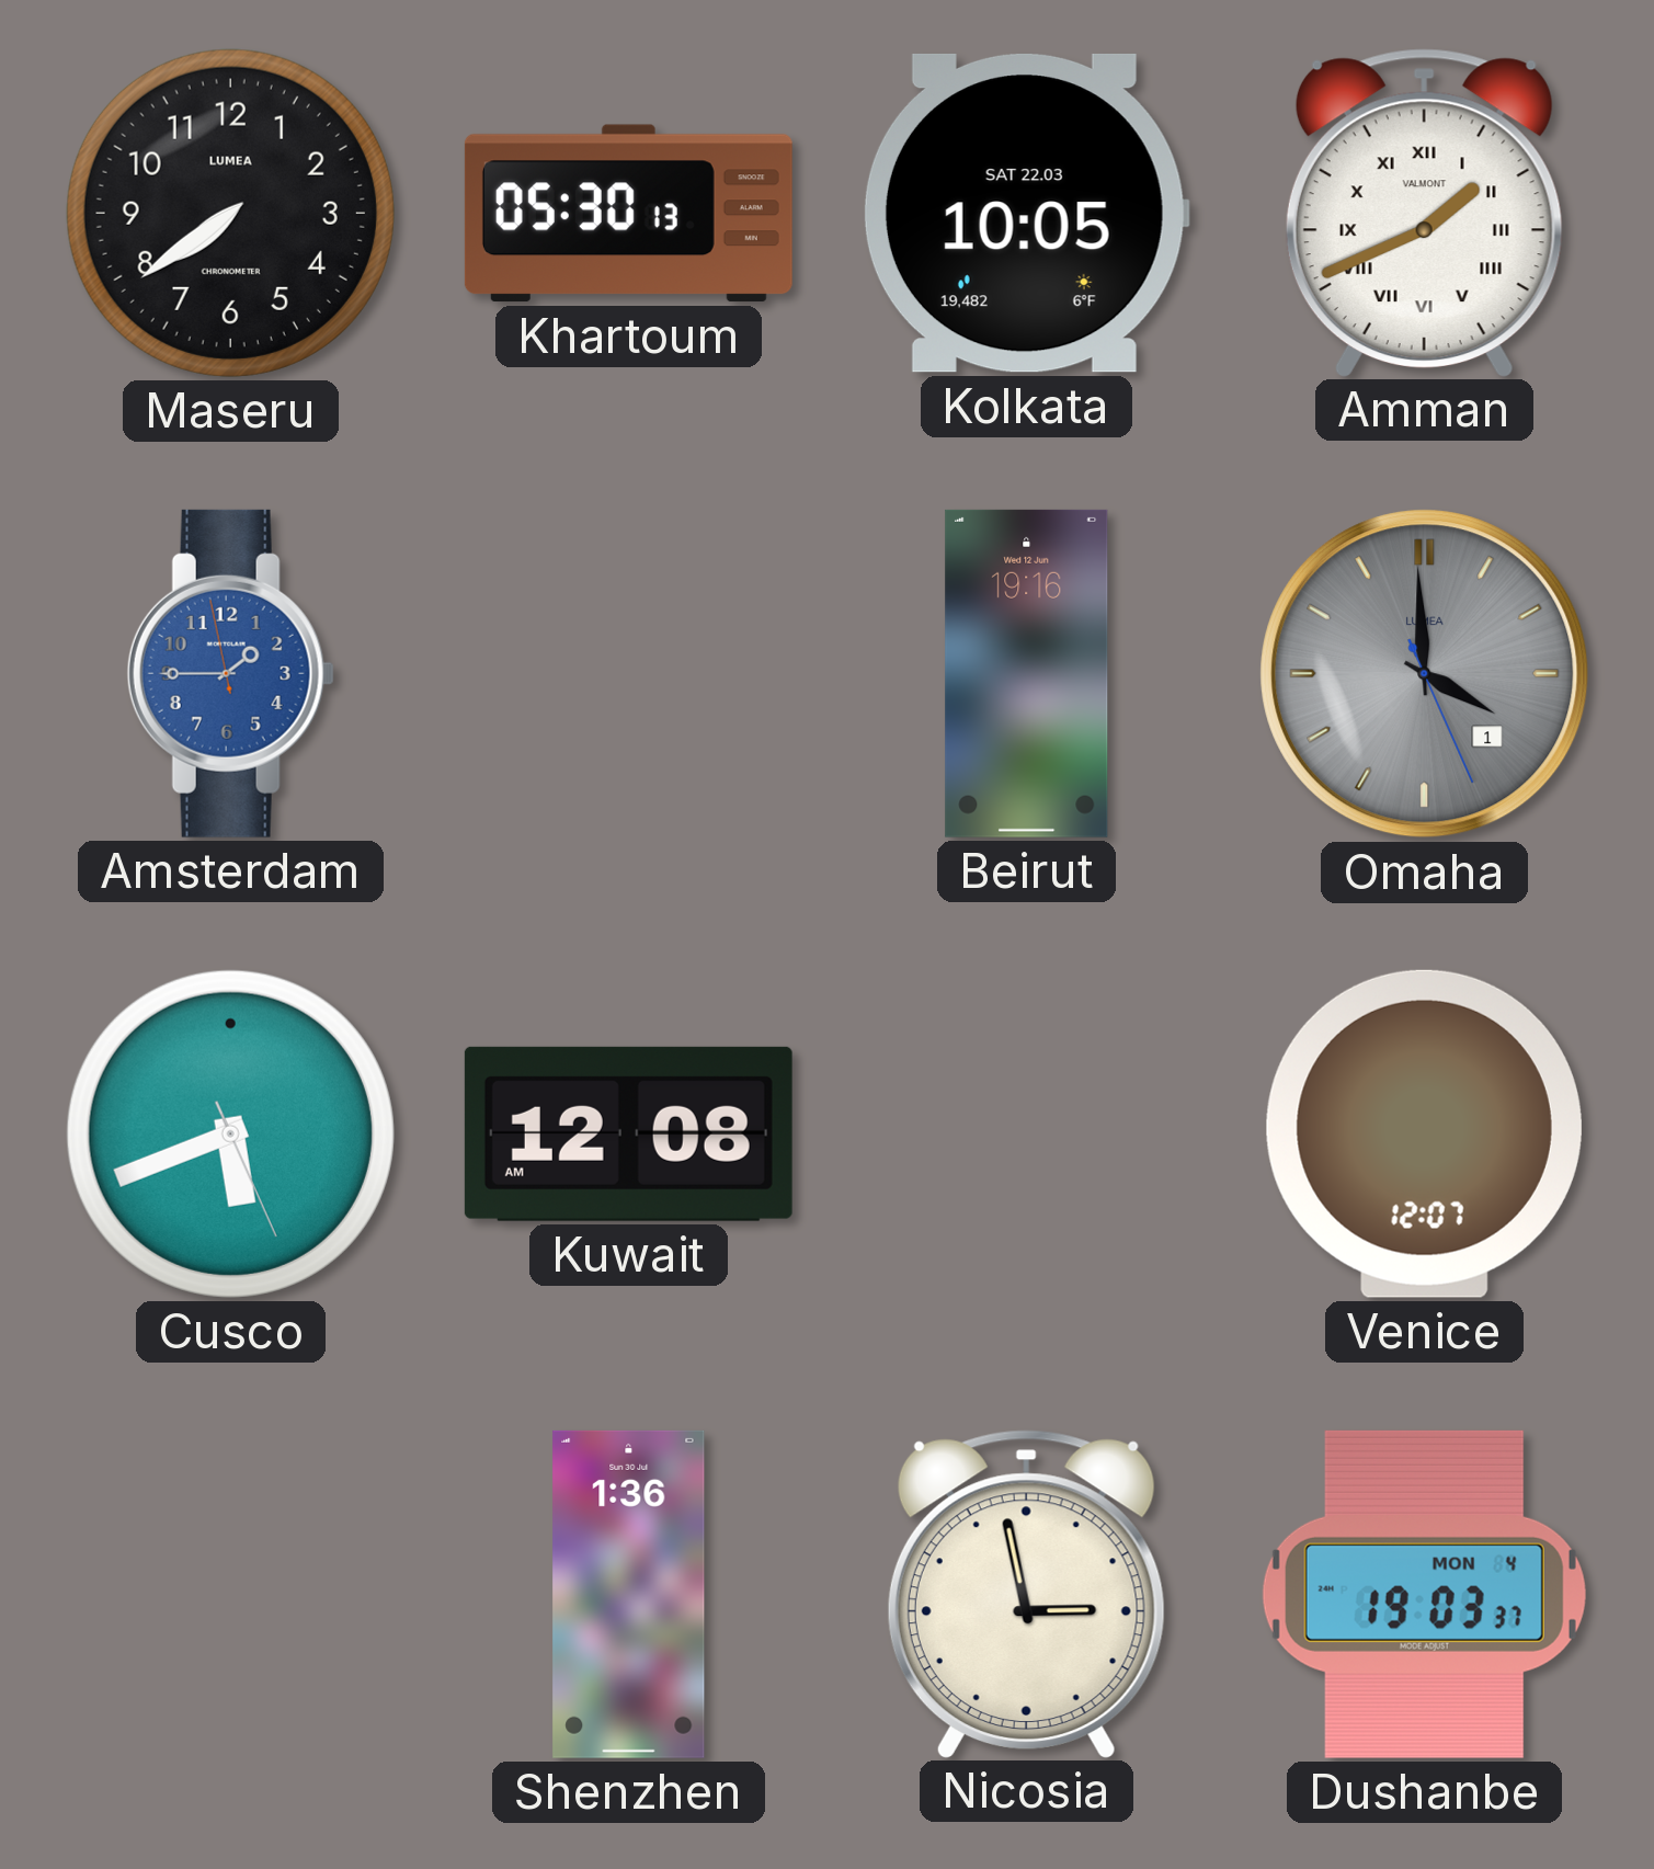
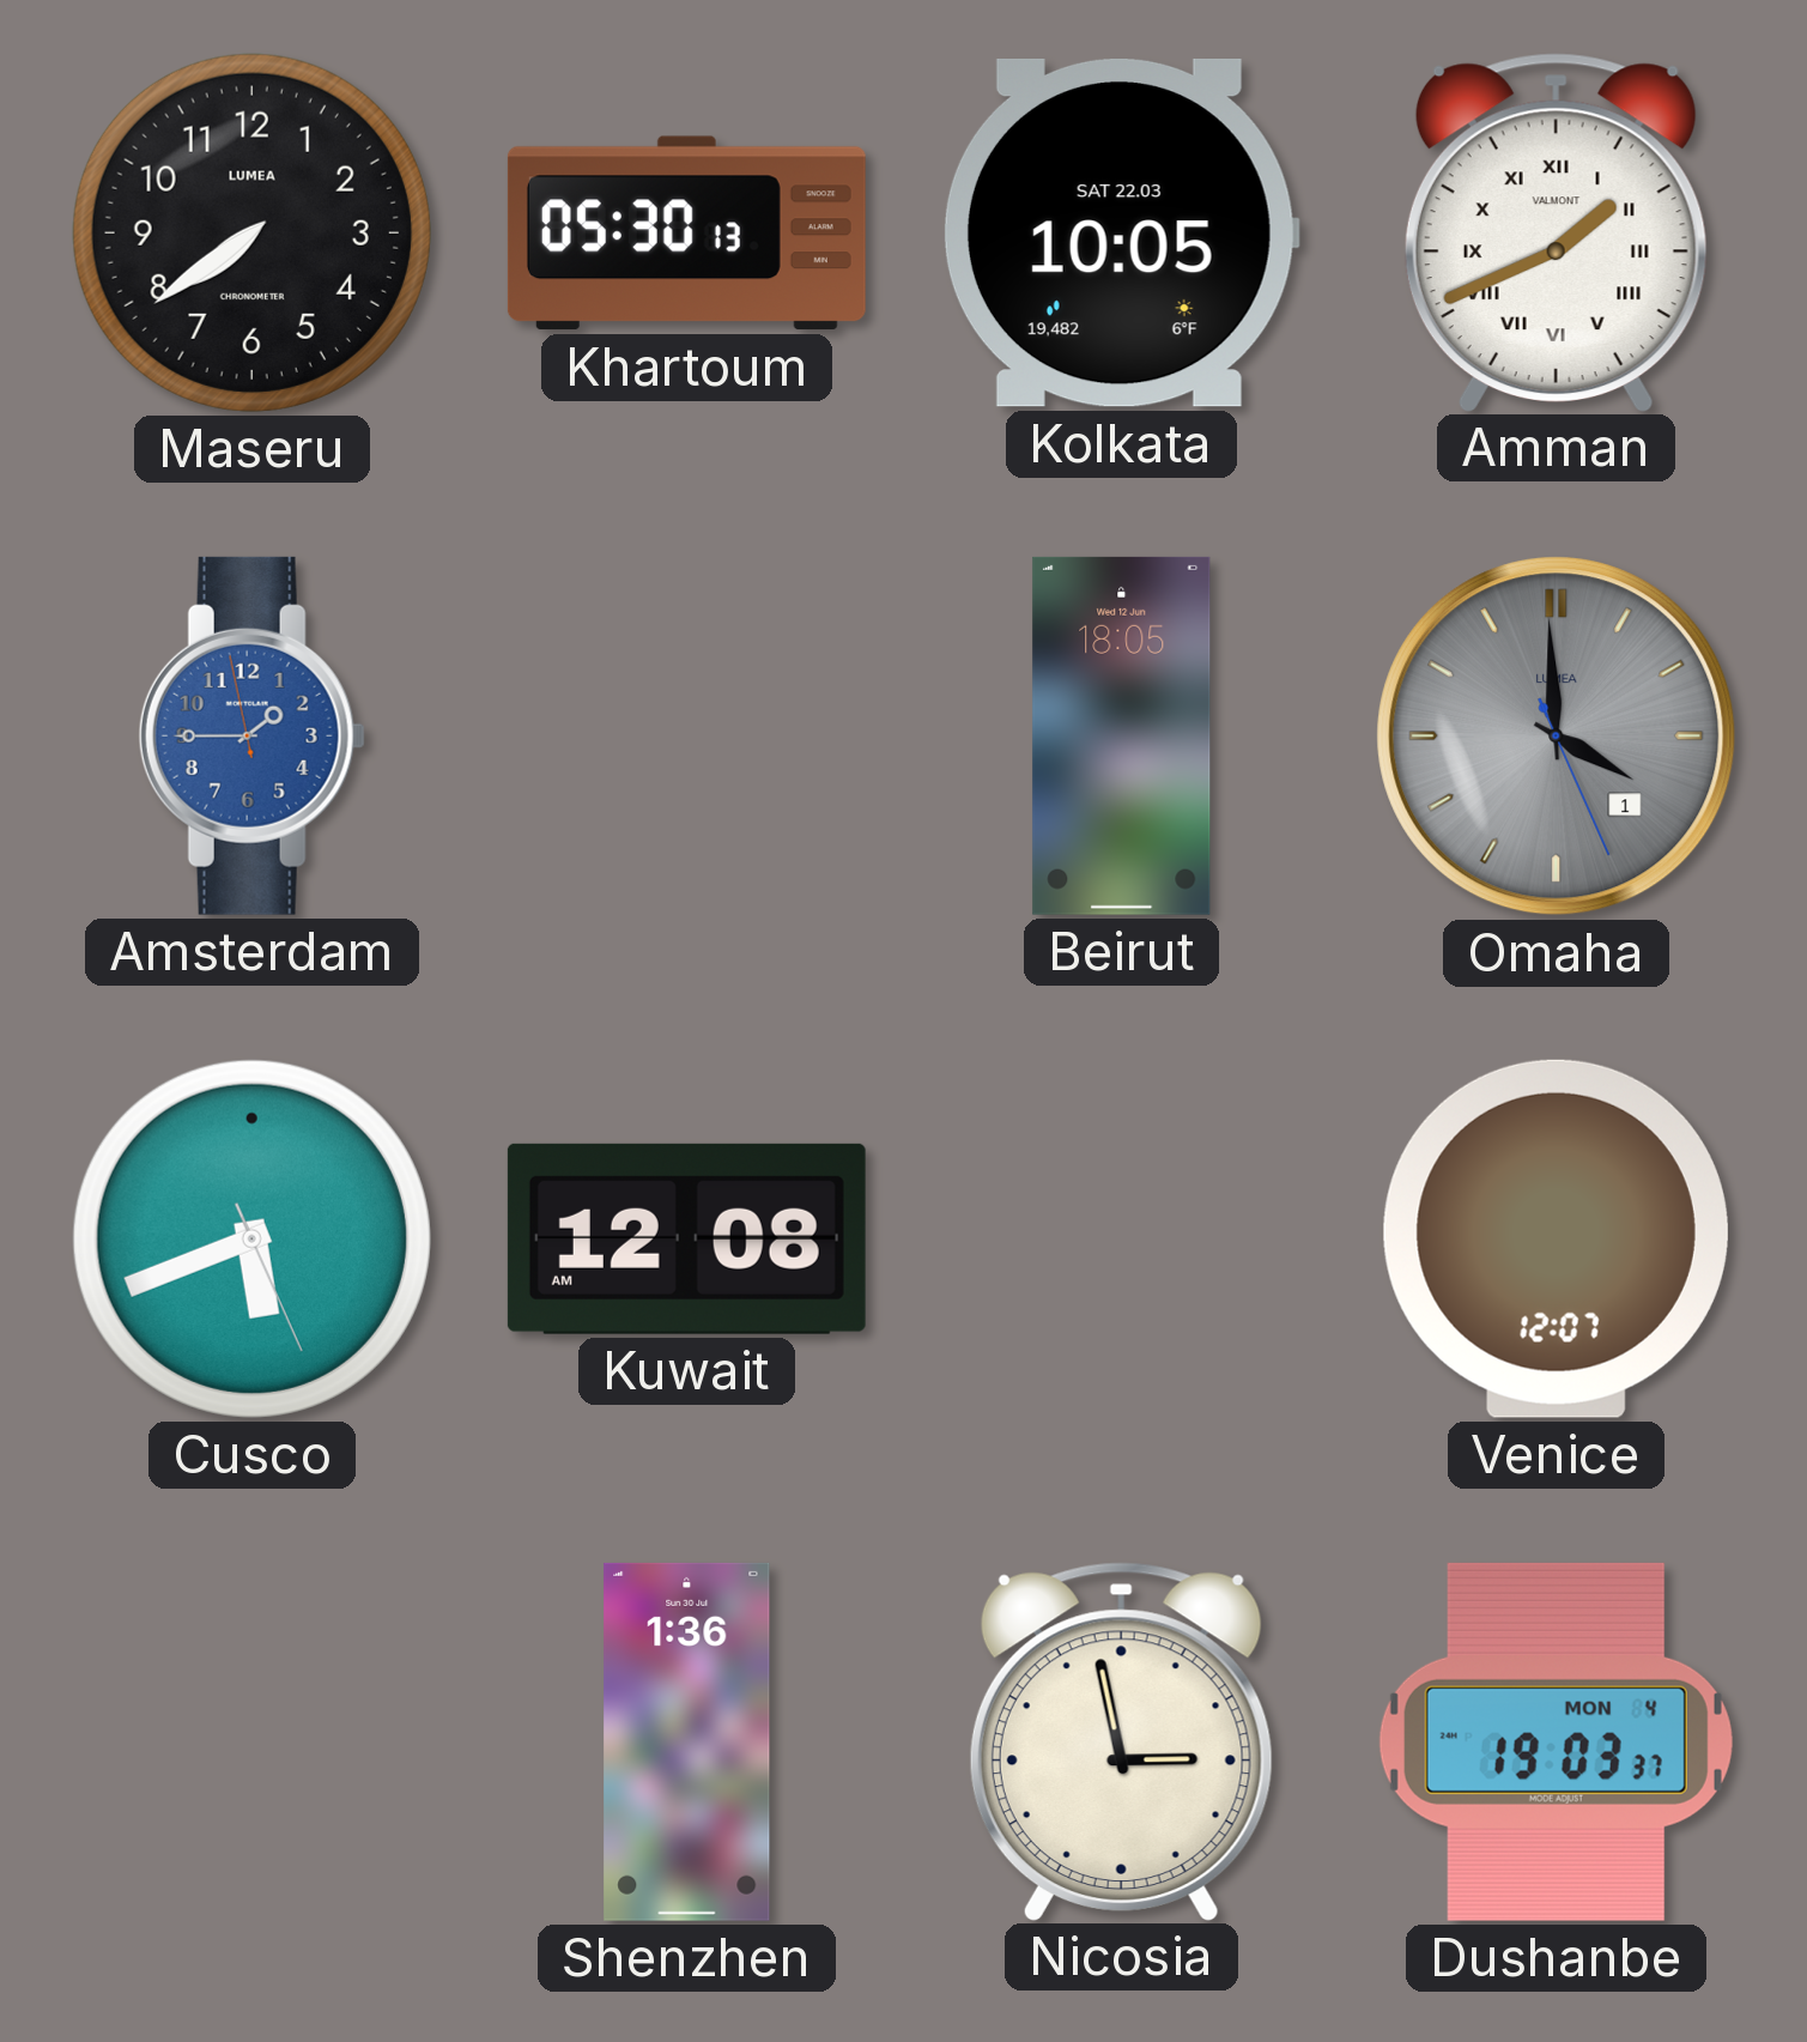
Beirut: 19:16 -> 18:05
